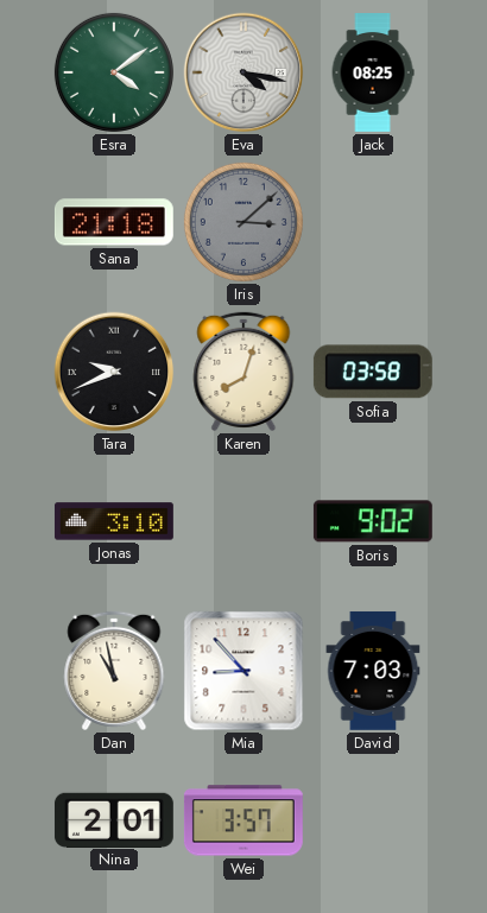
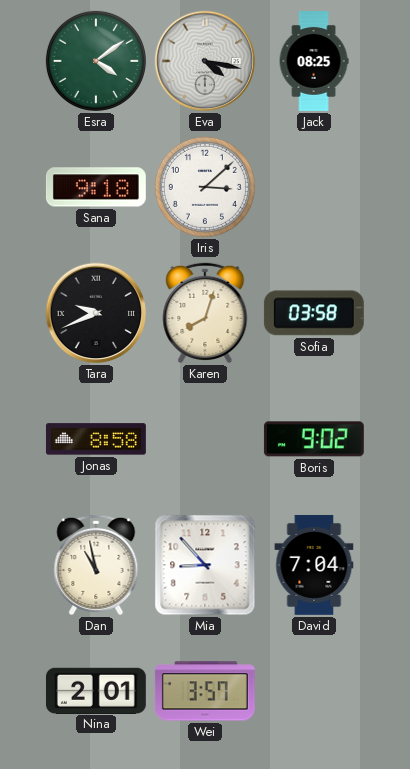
Sana: 21:18 -> 9:18
Iris dial: grey -> white
Jonas: 3:10 -> 8:58
David: 7:03 -> 7:04
